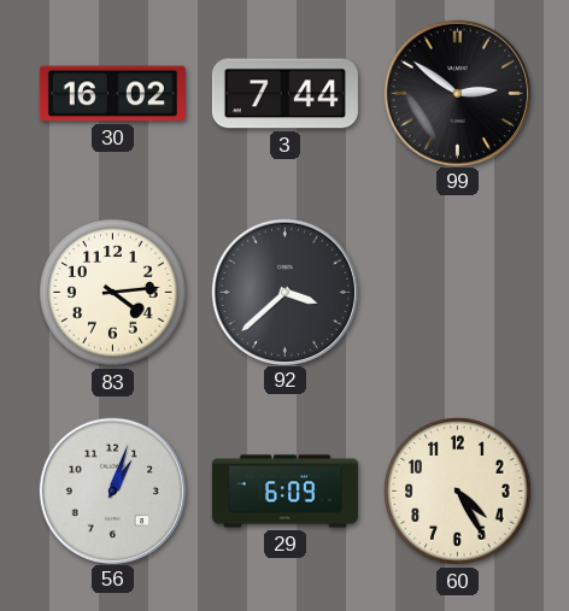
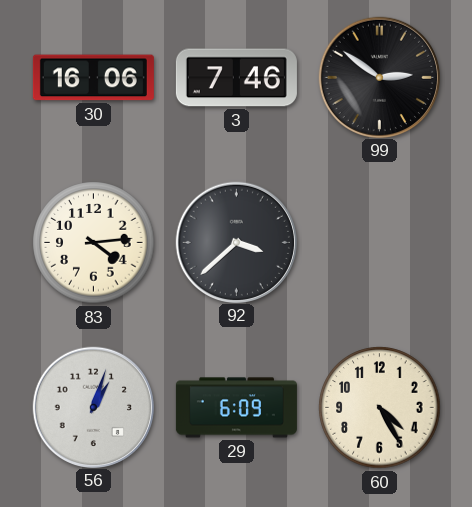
30: 16:02 -> 16:06
3: 7:44 -> 7:46
